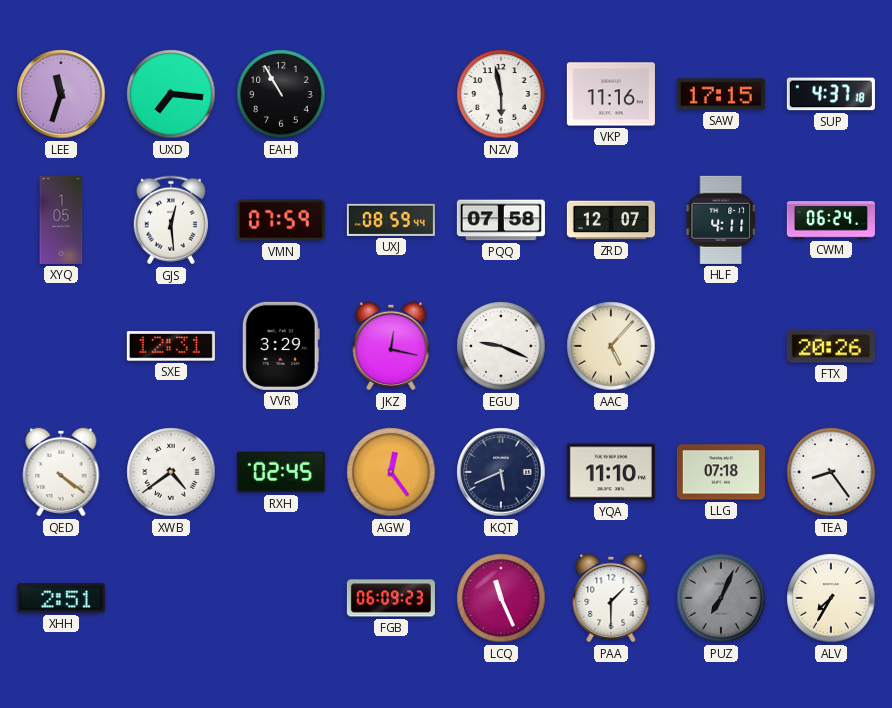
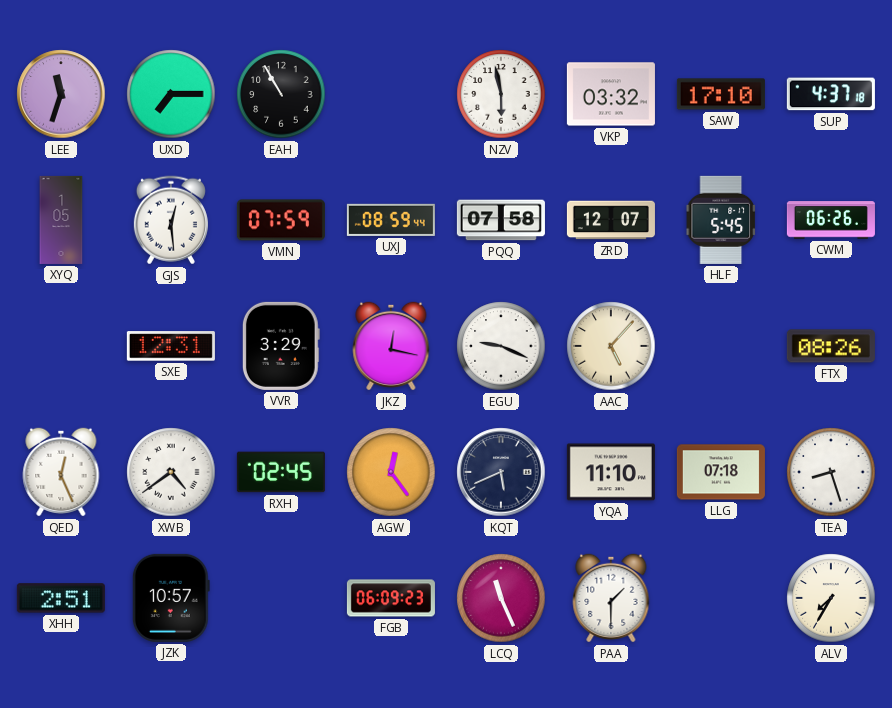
UXD: 7:16 -> 7:15
VKP: 11:16 -> 03:32
SAW: 17:15 -> 17:10
HLF: 4:11 -> 5:45
CWM: 06:24 -> 06:26
FTX: 20:26 -> 08:26
QED: 4:21 -> 12:26
TEA: 8:24 -> 8:27
JZK: none -> 10:57
PUZ: 7:04 -> none
